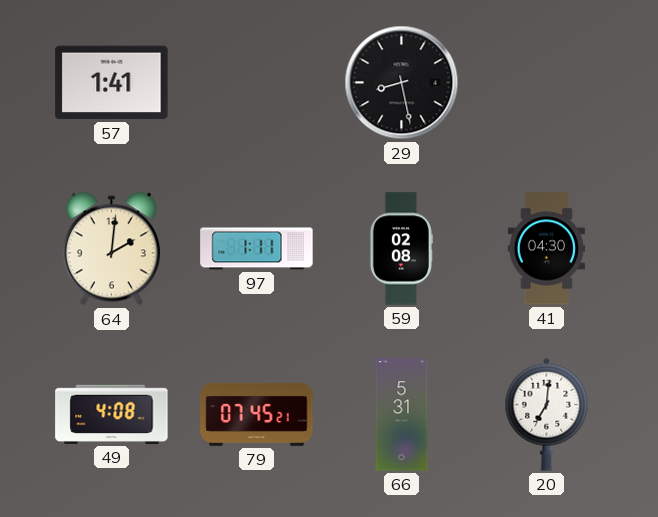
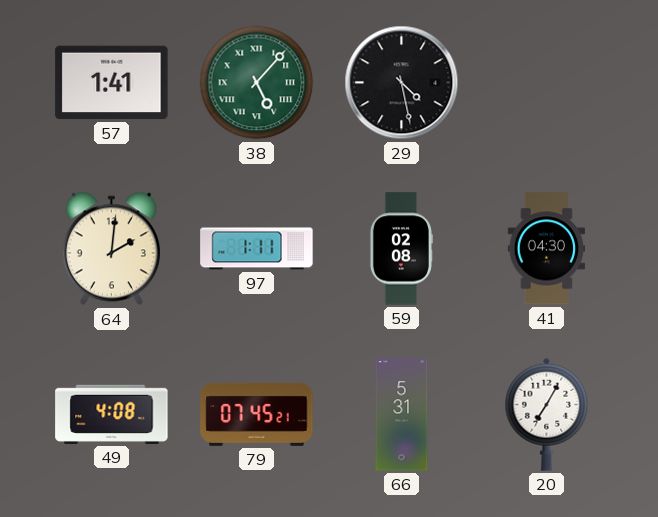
38: none -> 5:07
29: 8:28 -> 4:28
20: 7:01 -> 7:05
